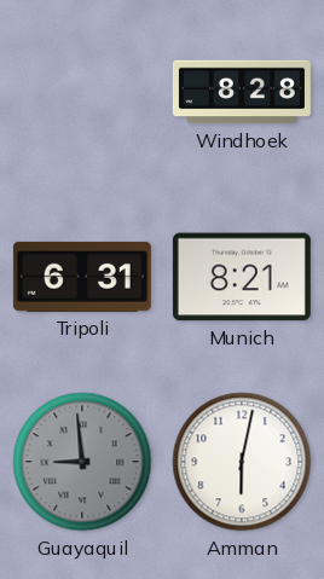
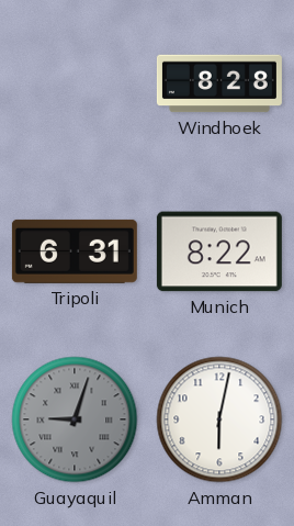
Munich: 8:21 -> 8:22
Guayaquil: 8:59 -> 9:03
